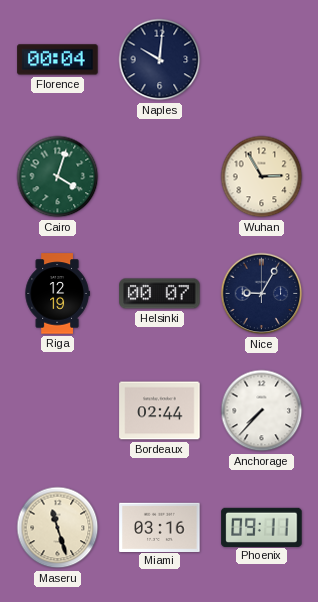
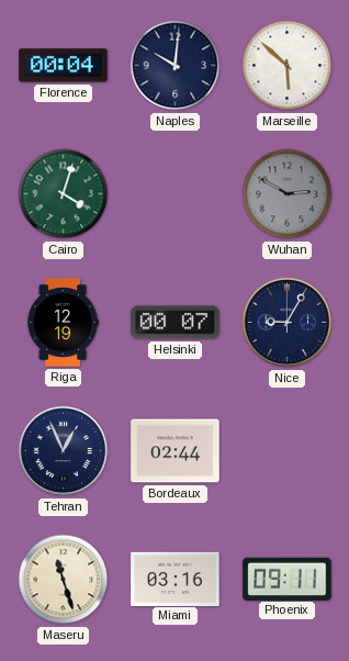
Marseille: none -> 5:52
Wuhan: 2:55 -> 2:50
Wuhan dial: cream -> grey
Tehran: none -> 12:56
Anchorage: 7:37 -> none
